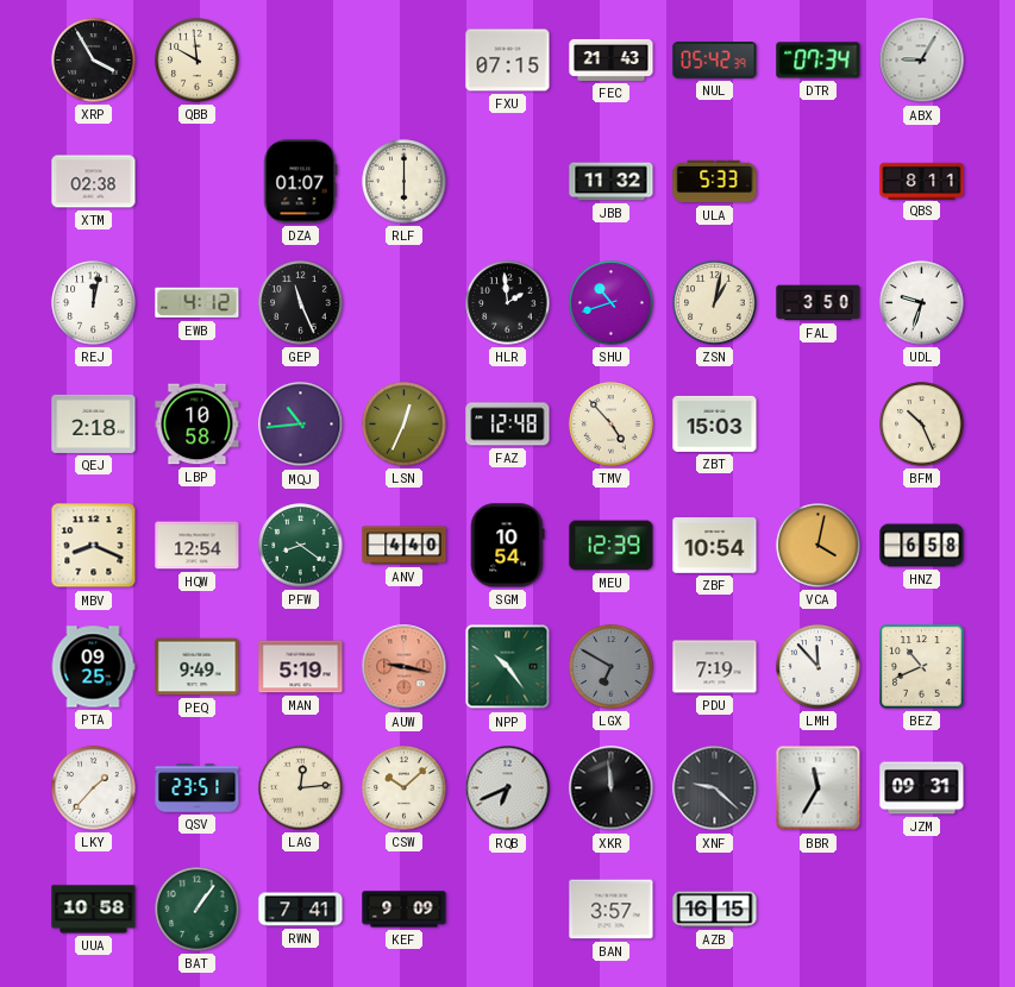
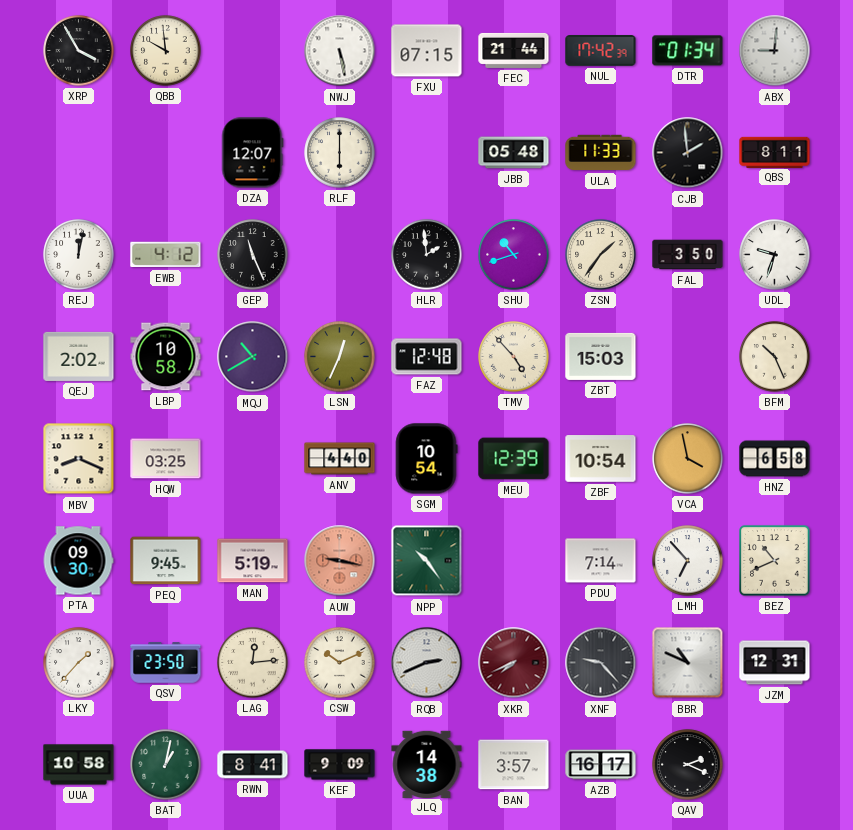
NWJ: none -> 5:28
FEC: 21:43 -> 21:44
NUL: 05:42 -> 17:42
DTR: 07:34 -> 01:34
ABX: 9:05 -> 9:01
XTM: 02:38 -> none
DZA: 01:07 -> 12:07
JBB: 11:32 -> 05:48
ULA: 5:33 -> 11:33
CJB: none -> 1:59
ZSN: 1:02 -> 1:36
QEJ: 2:18 -> 2:02
MQJ: 10:44 -> 10:40
HQW: 12:54 -> 03:25
PFW: 8:21 -> none
VCA: 4:02 -> 3:58
PTA: 09:25 -> 09:30
PEQ: 9:49 -> 9:45
LGX: 6:50 -> none
PDU: 7:19 -> 7:14
LMH: 11:53 -> 6:53
QSV: 23:51 -> 23:50
CSW: 10:08 -> 10:11
RQB: 6:41 -> 2:41
XKR: 11:59 -> 7:41
XKR dial: black -> burgundy
XNF: 9:22 -> 9:23
BBR: 11:35 -> 10:49
JZM: 09:31 -> 12:31
BAT: 1:06 -> 1:02
RWN: 7:41 -> 8:41
JLQ: none -> 14:38
AZB: 16:15 -> 16:17
QAV: none -> 2:19
